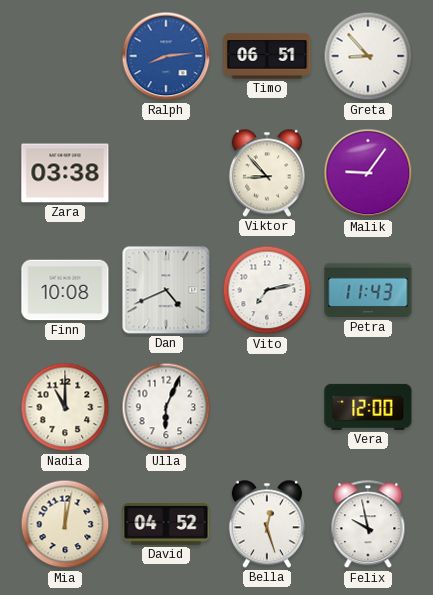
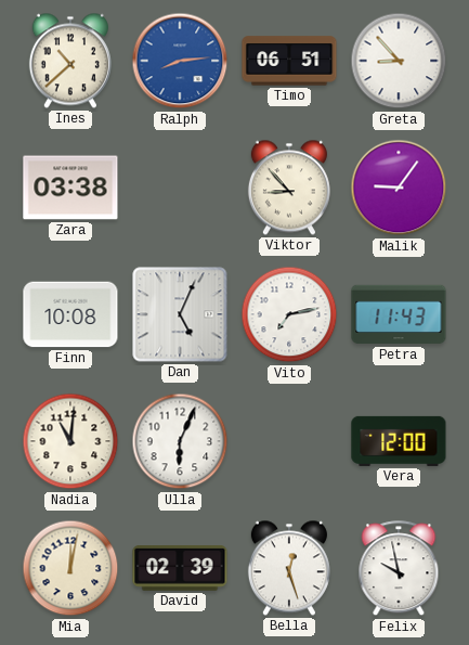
Ines: none -> 10:38
Dan: 4:41 -> 5:04
Nadia: 11:00 -> 11:01
David: 04:52 -> 02:39
